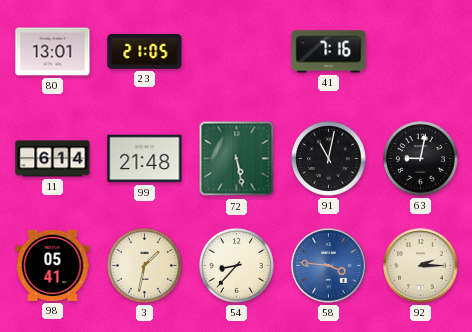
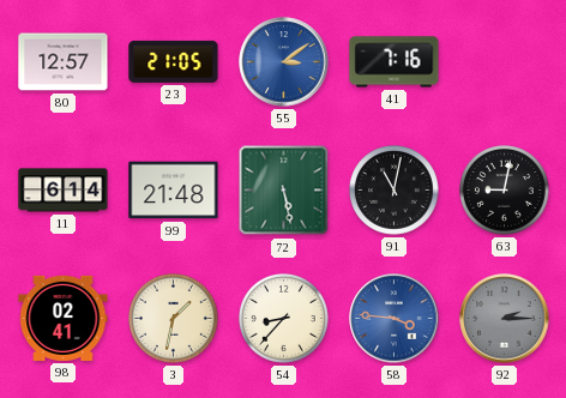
80: 13:01 -> 12:57
55: none -> 3:09
98: 05:41 -> 02:41
92 dial: cream -> grey
